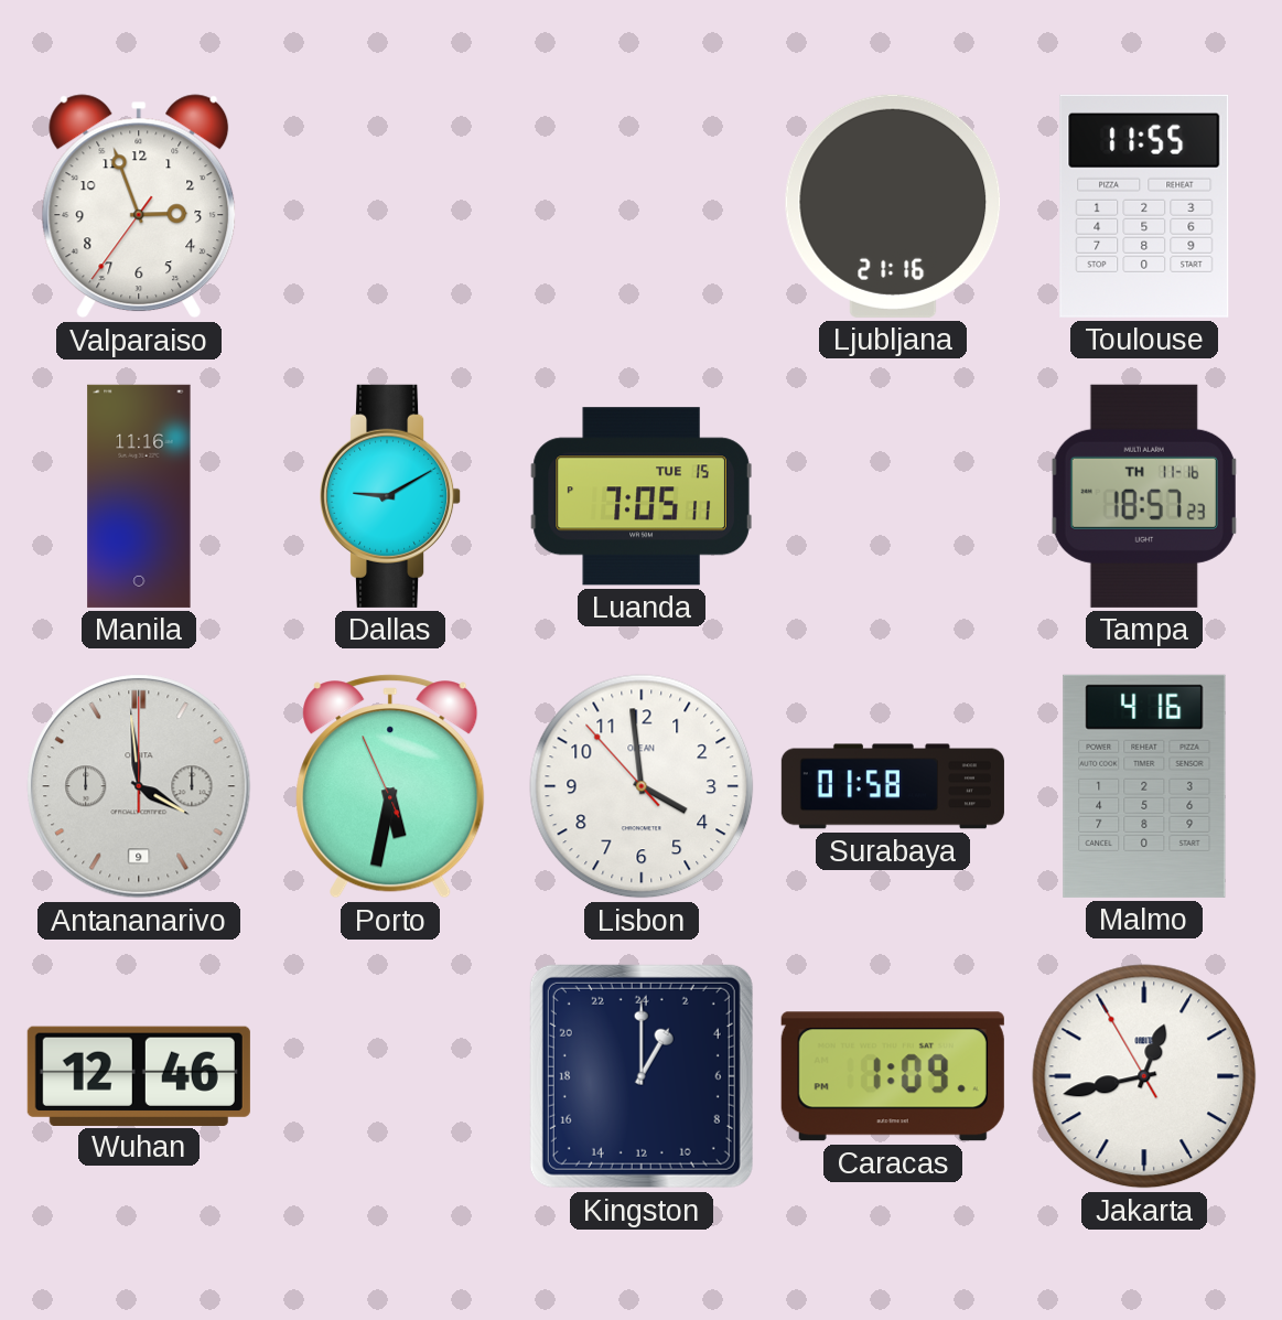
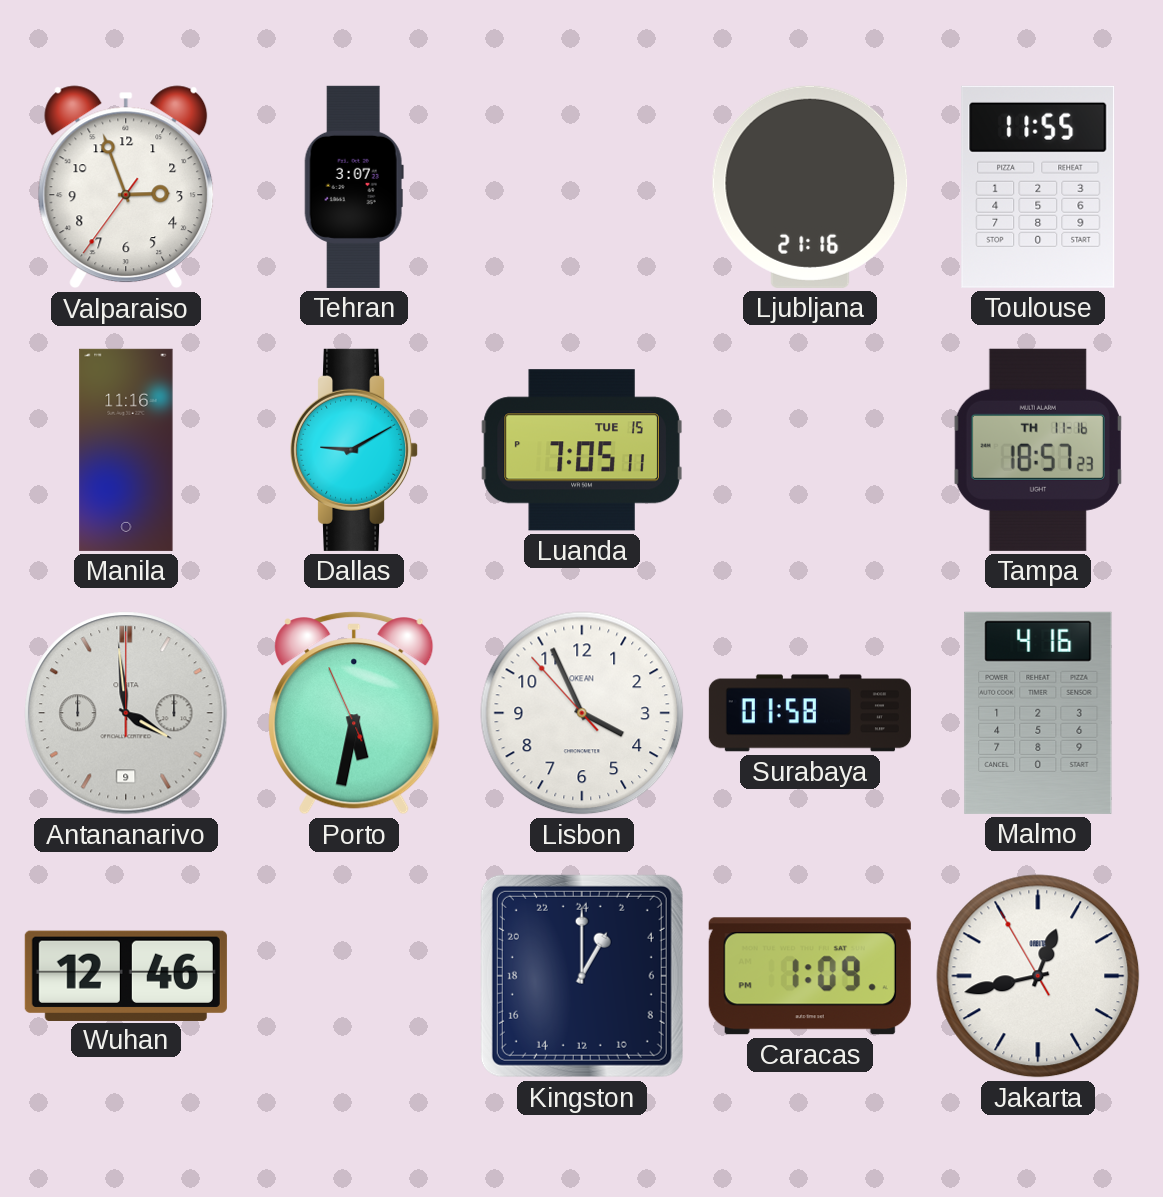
Tehran: none -> 3:07
Lisbon: 3:58 -> 3:55
